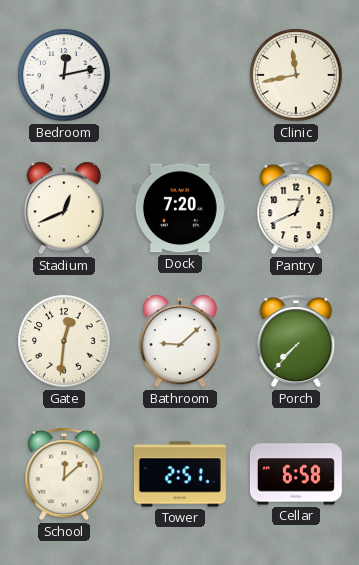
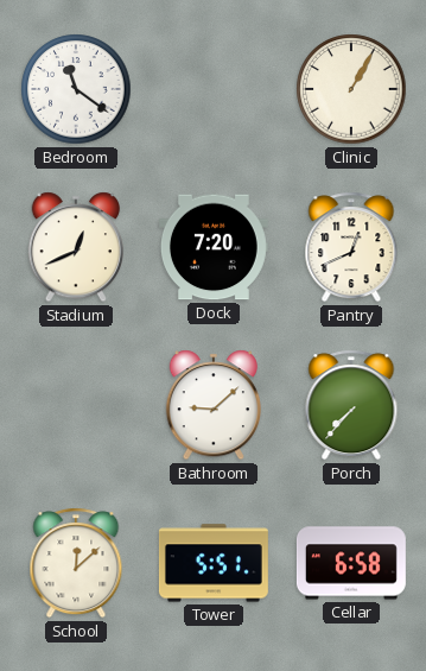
Bedroom: 12:13 -> 11:21
Clinic: 11:43 -> 1:05
Gate: 12:31 -> none
Tower: 2:51 -> 5:51
